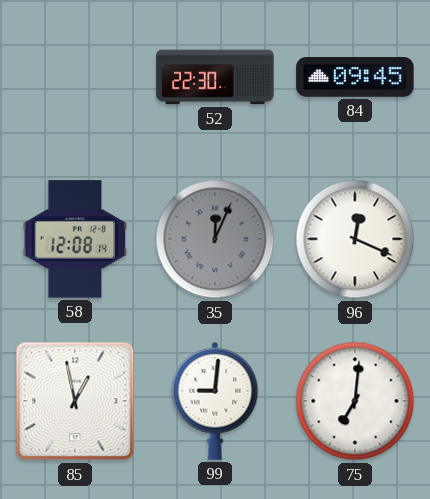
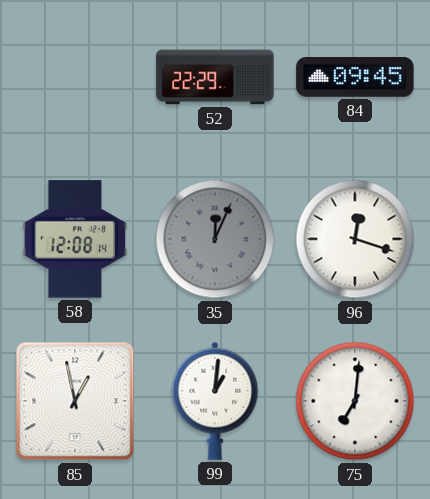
52: 22:30 -> 22:29
96: 12:19 -> 12:18
99: 9:01 -> 1:01
